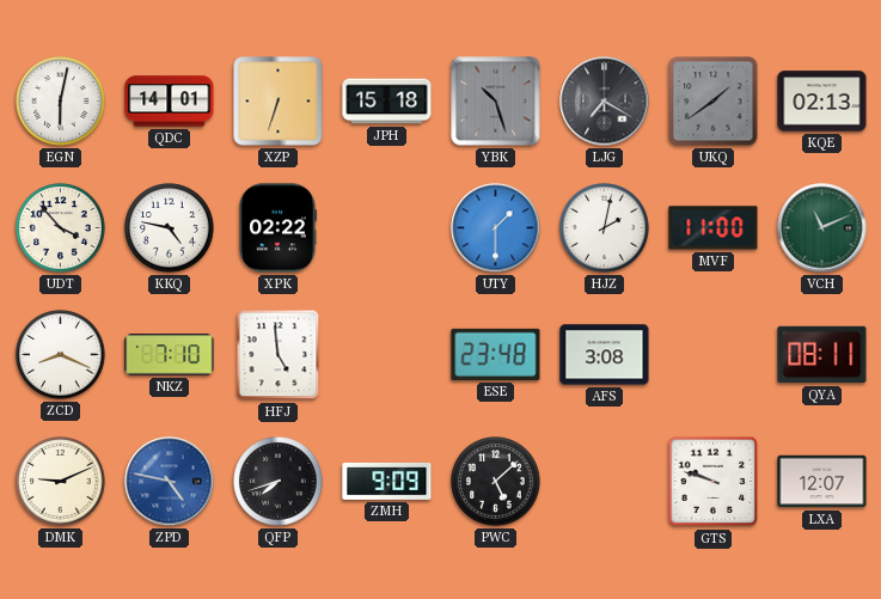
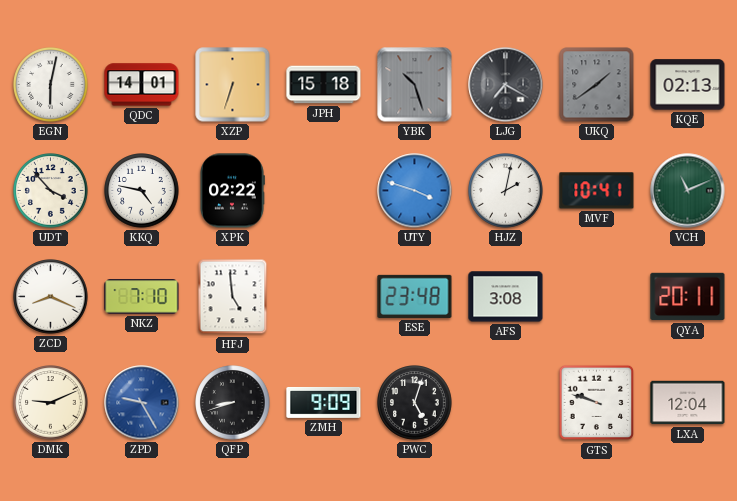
UTY: 1:30 -> 3:48
MVF: 11:00 -> 10:41
QYA: 08:11 -> 20:11
ZPD: 4:47 -> 9:25
QFP: 7:42 -> 8:42
PWC: 5:08 -> 5:03
LXA: 12:07 -> 12:04
